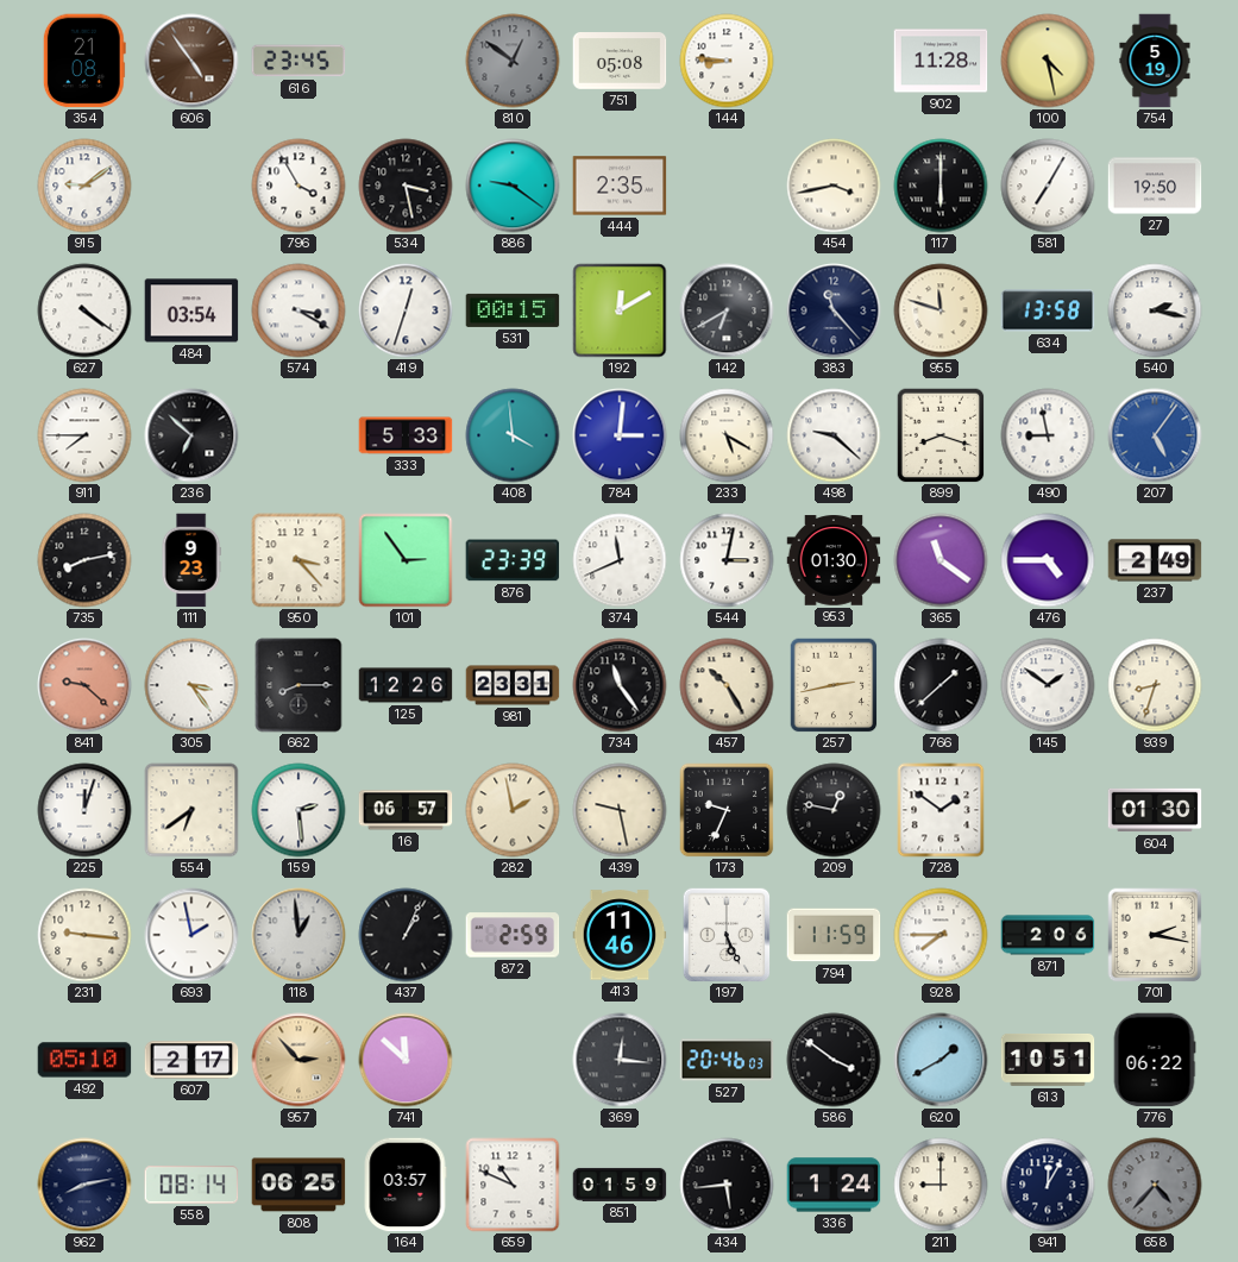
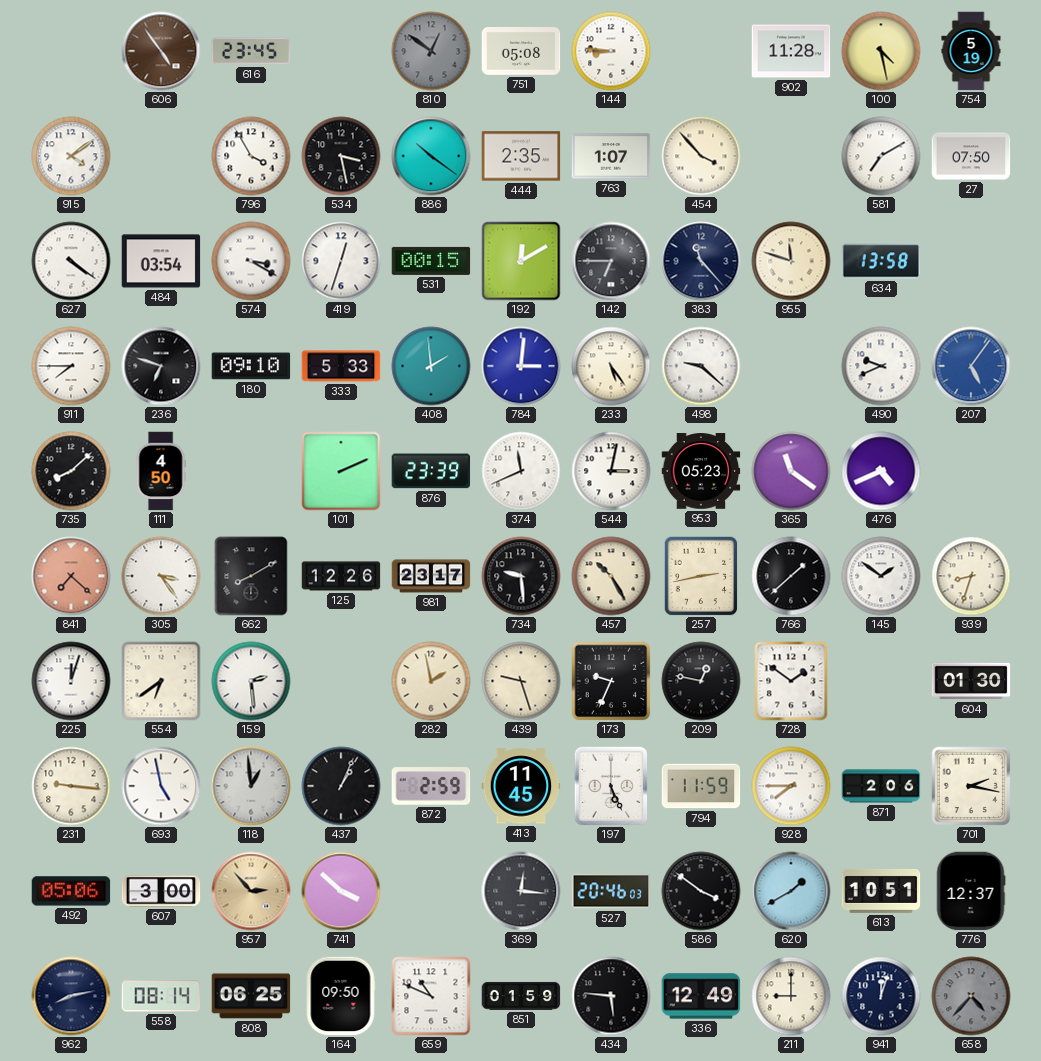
354: 21:08 -> none
915: 9:09 -> 4:09
886: 9:21 -> 10:21
763: none -> 1:07
454: 3:43 -> 3:53
117: 6:00 -> none
581: 7:05 -> 7:10
27: 19:50 -> 07:50
142: 6:40 -> 6:45
540: 2:17 -> none
236: 6:52 -> 6:48
180: none -> 09:10
408: 3:59 -> 1:59
233: 5:20 -> 5:24
899: 8:18 -> none
490: 8:58 -> 9:41
735: 8:13 -> 8:08
111: 9:23 -> 4:50
950: 3:23 -> none
101: 2:54 -> 2:11
953: 01:30 -> 05:23
476: 4:45 -> 4:41
237: 2:49 -> none
841: 9:22 -> 7:22
662: 8:15 -> 8:10
981: 23:31 -> 23:17
734: 11:24 -> 9:29
16: 06:57 -> none
439: 9:28 -> 9:27
693: 1:58 -> 4:58
413: 11:46 -> 11:45
492: 05:10 -> 05:06
607: 2:17 -> 3:00
741: 11:52 -> 3:52
776: 06:22 -> 12:37
164: 03:57 -> 09:50
434: 5:44 -> 5:46
336: 1:24 -> 12:49
941: 12:05 -> 12:03
